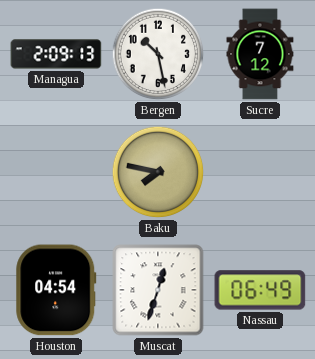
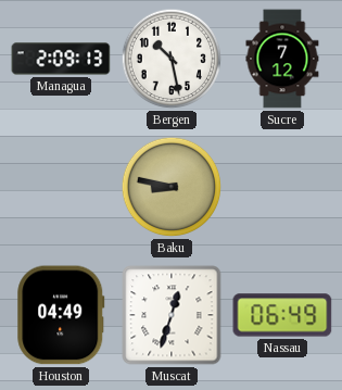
Baku: 7:47 -> 8:47
Houston: 04:54 -> 04:49
